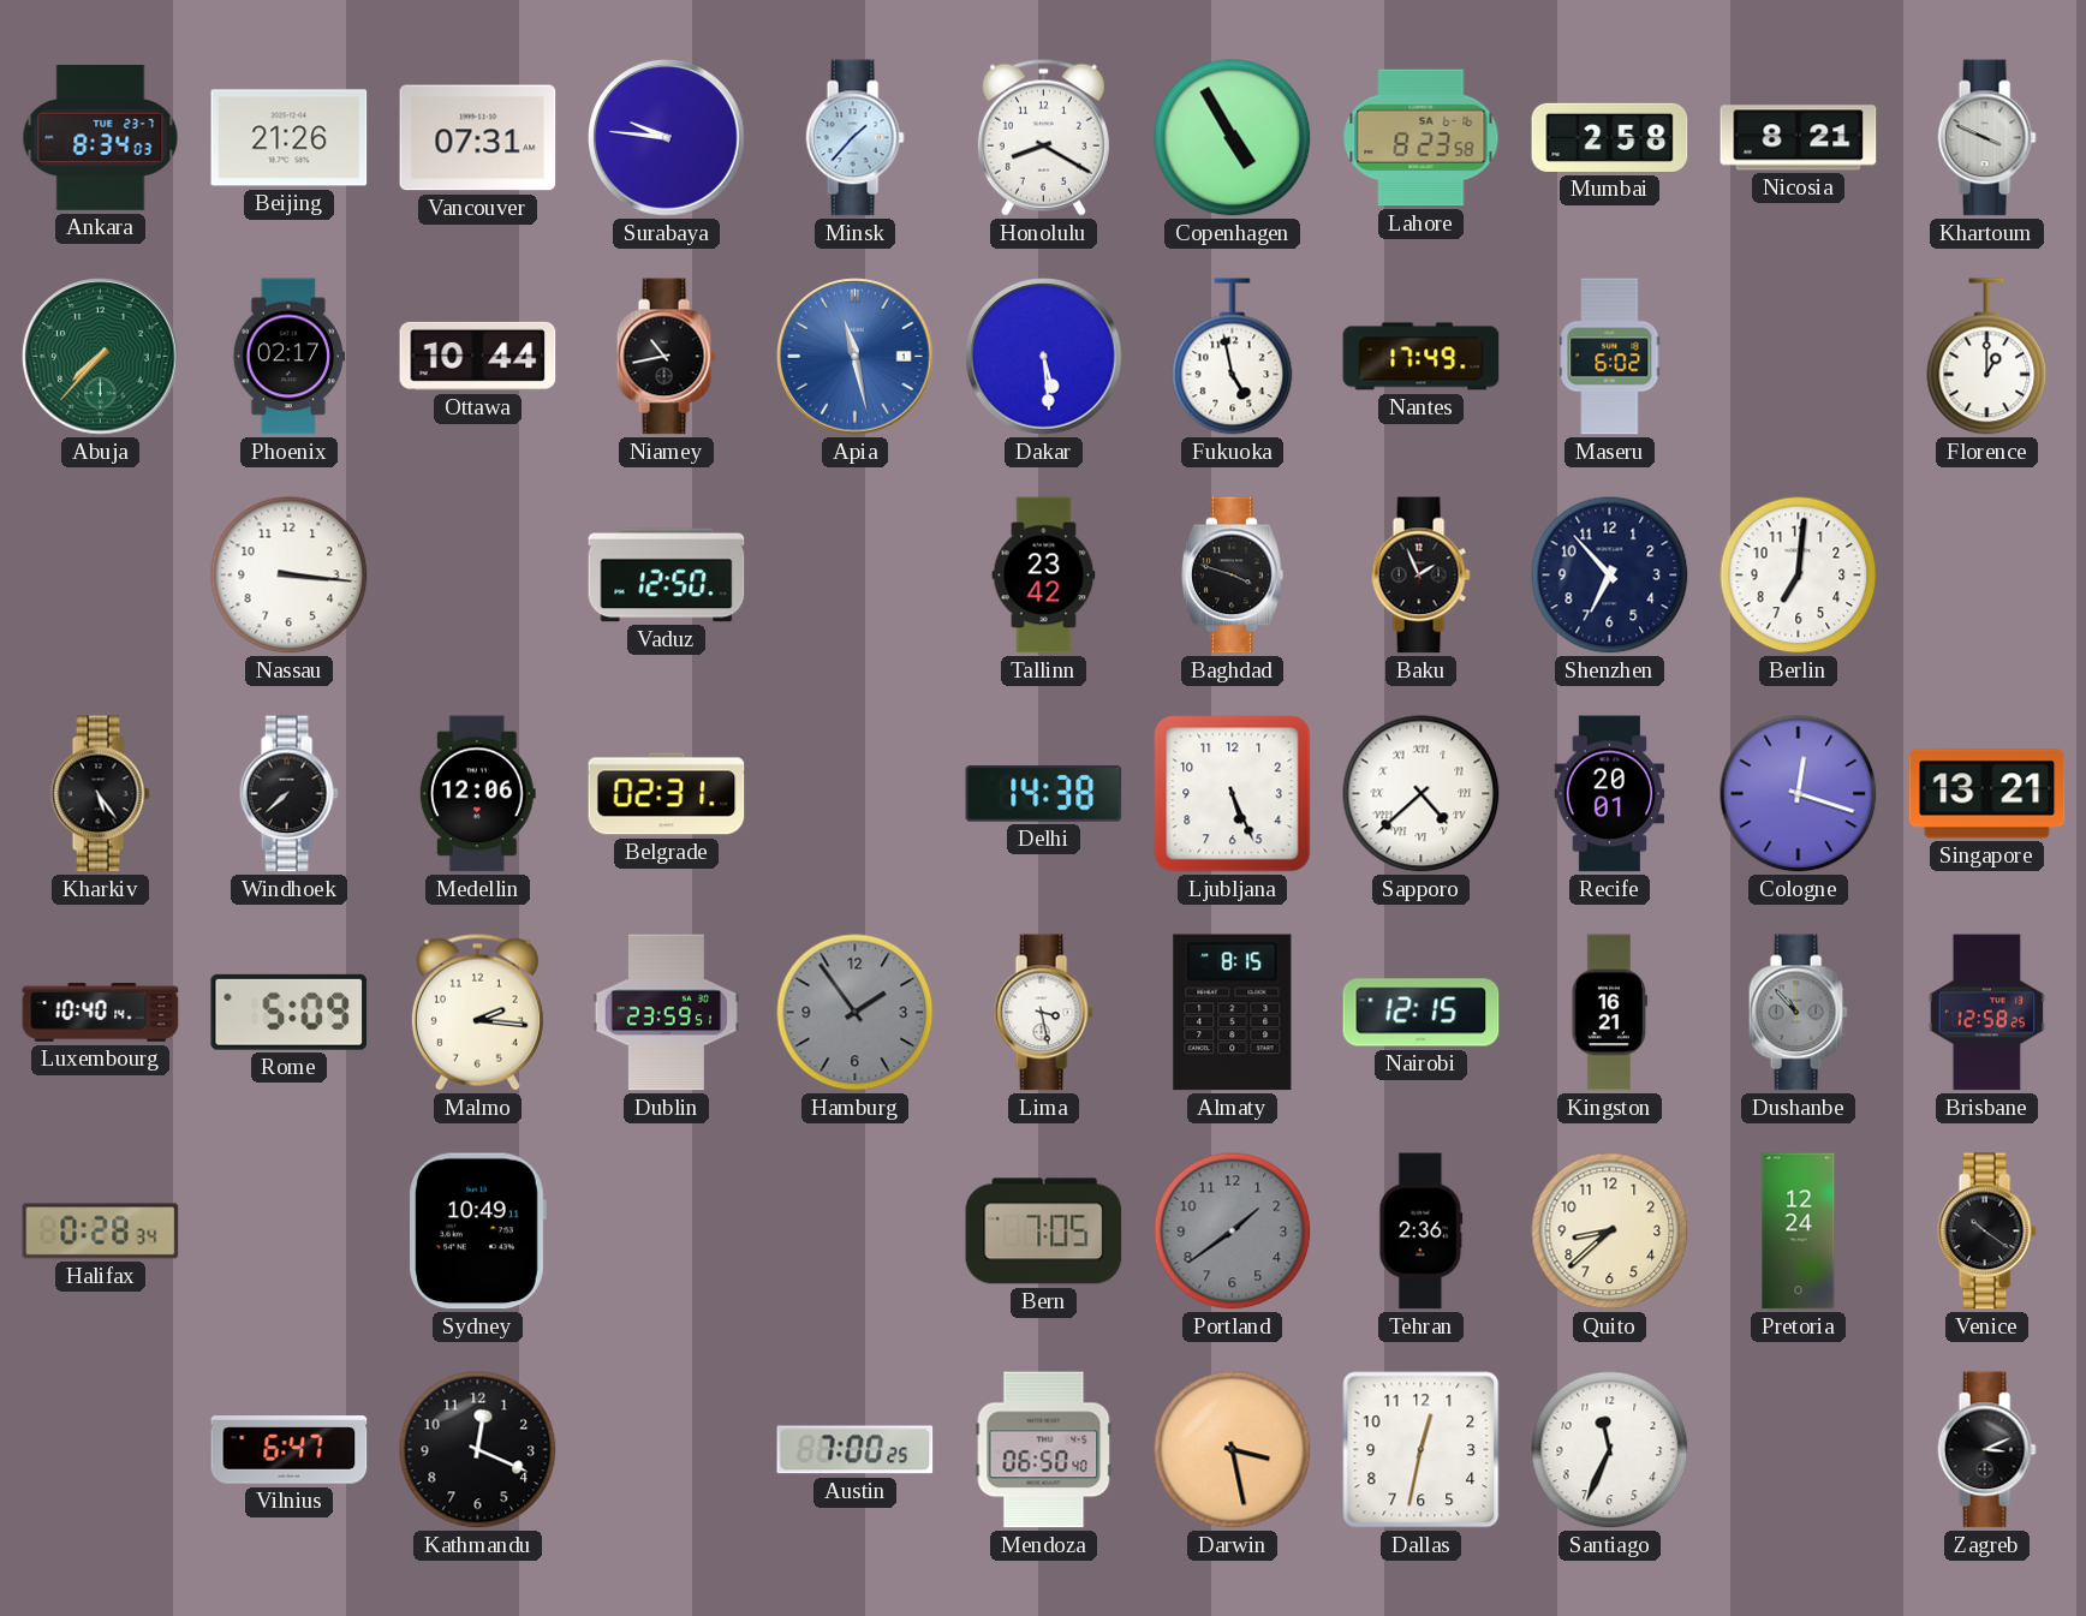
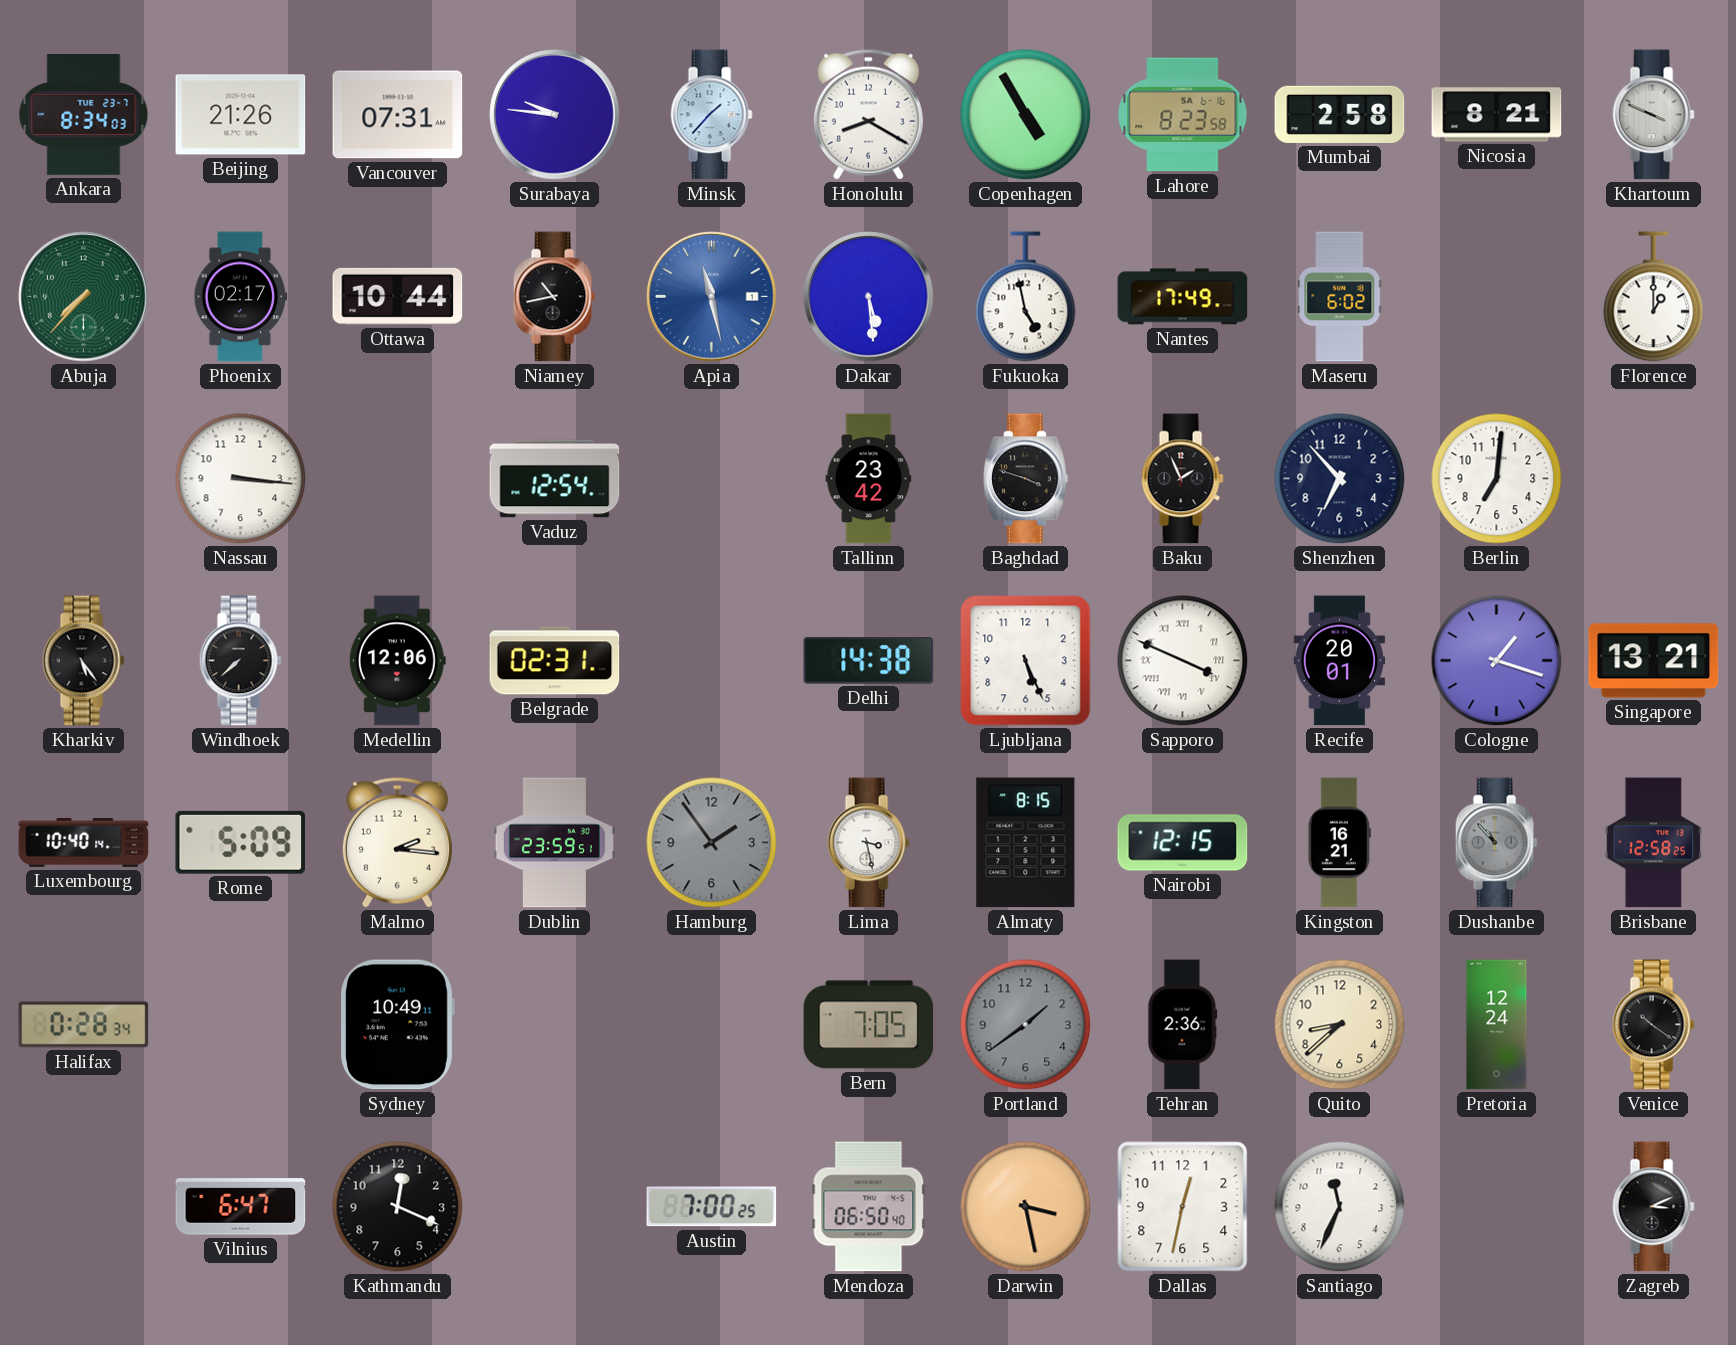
Vaduz: 12:50 -> 12:54
Sapporo: 4:38 -> 3:49
Cologne: 12:18 -> 1:18
